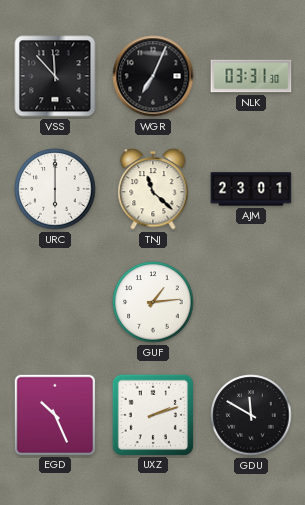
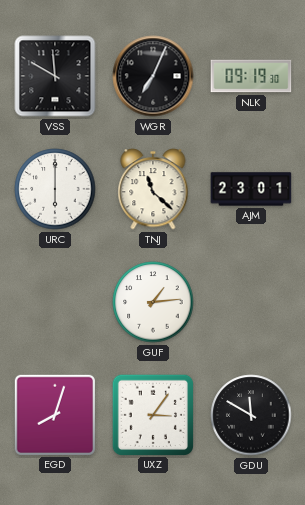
VSS: 11:53 -> 11:50
NLK: 03:31 -> 09:19
EGD: 10:26 -> 8:03
UXZ: 2:12 -> 3:06
